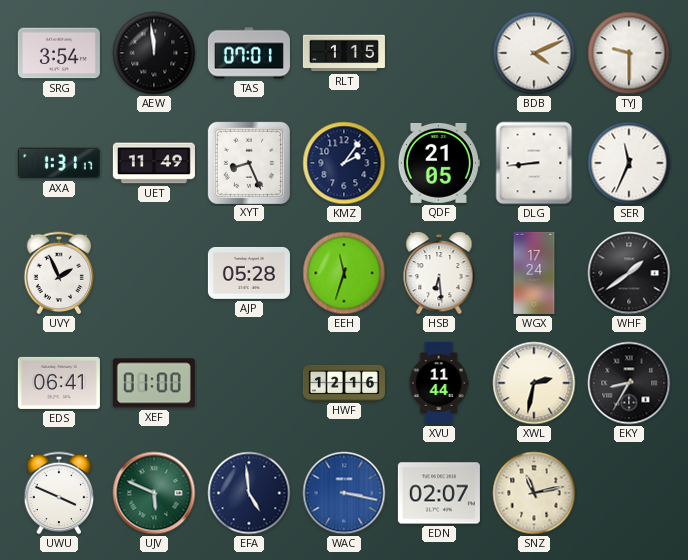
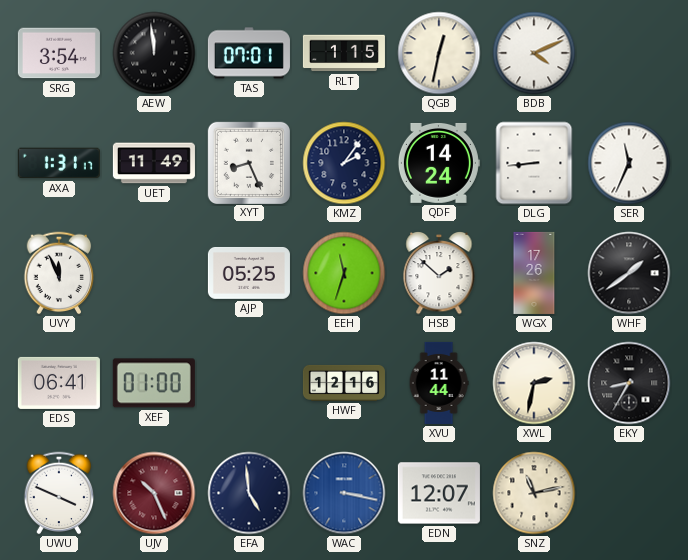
QGB: none -> 12:32
TYJ: 9:30 -> none
QDF: 21:05 -> 14:24
UVY: 1:56 -> 11:56
AJP: 05:28 -> 05:25
HSB: 6:29 -> 1:52
WGX: 17:24 -> 17:26
UJV: 5:49 -> 10:26
UJV dial: green -> burgundy
EDN: 02:07 -> 12:07
